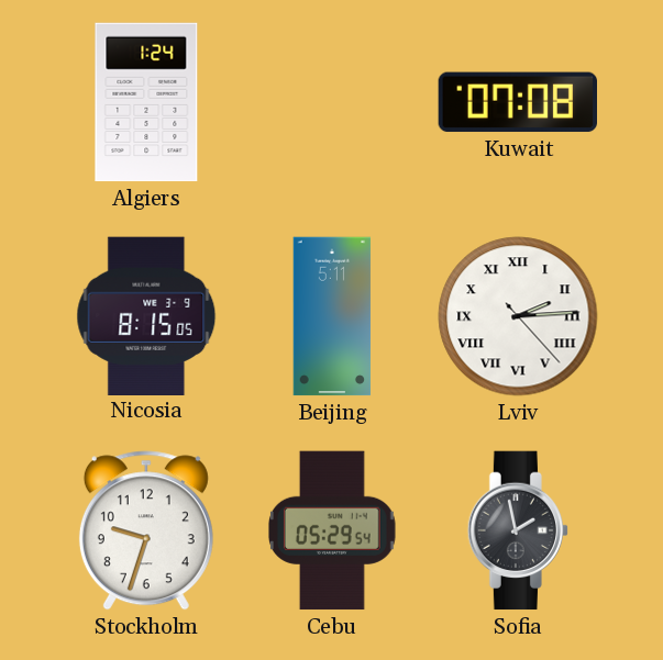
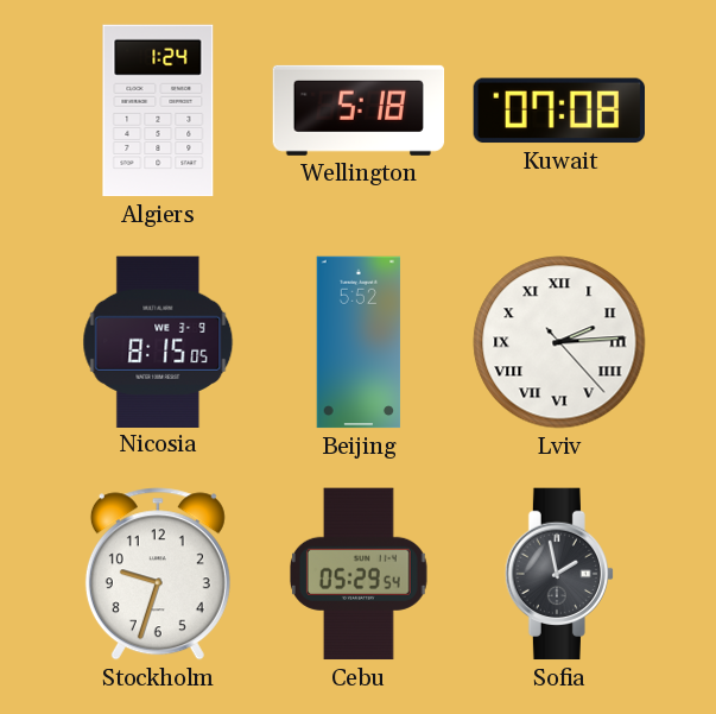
Wellington: none -> 5:18
Beijing: 5:11 -> 5:52
